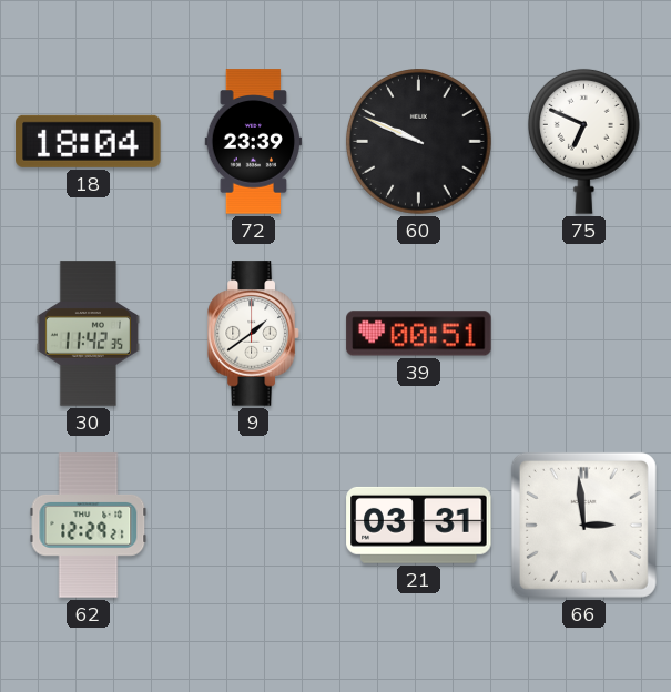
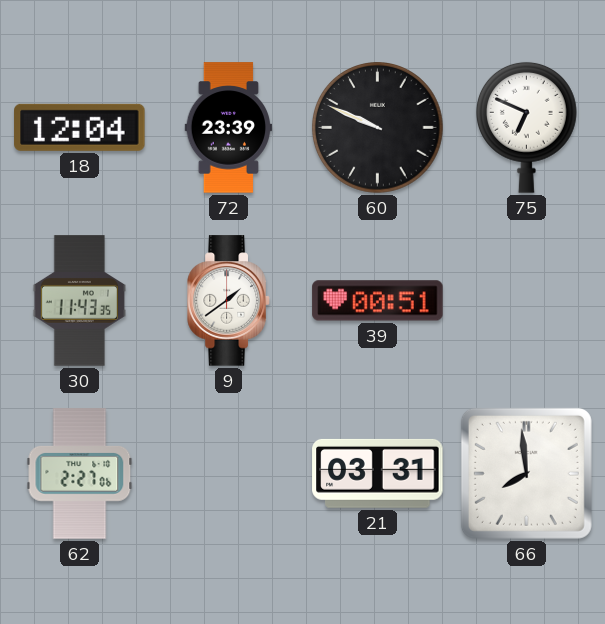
18: 18:04 -> 12:04
30: 11:42 -> 11:43
62: 12:29 -> 2:27
66: 2:59 -> 7:59
